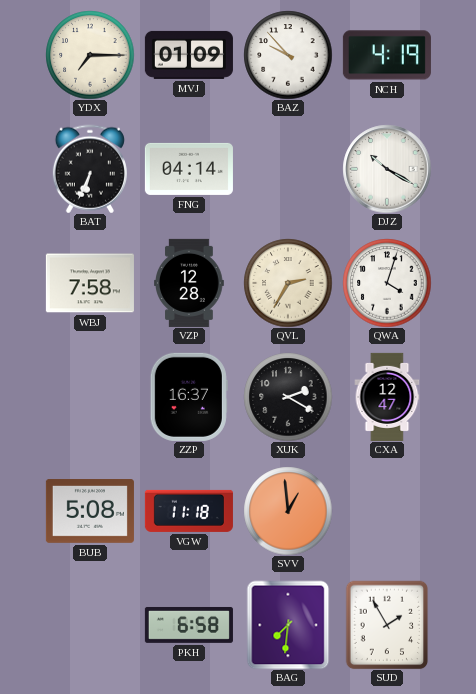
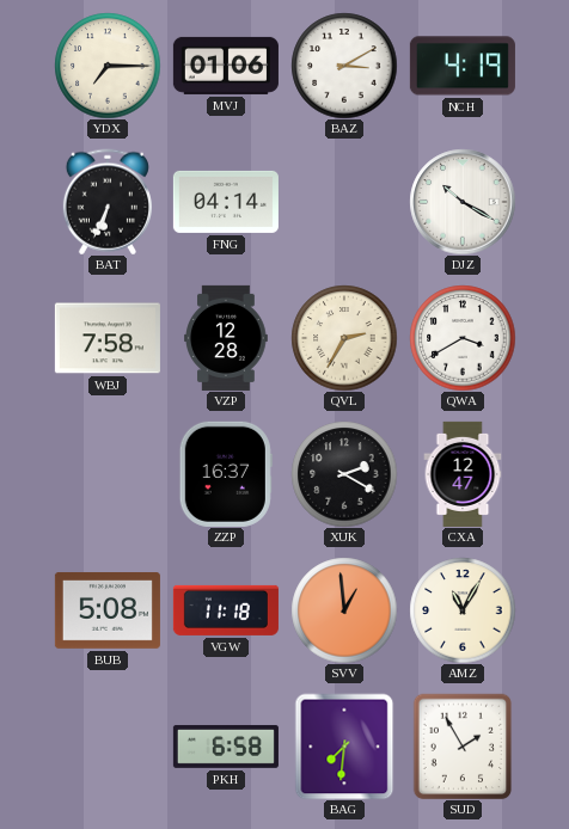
MVJ: 01:09 -> 01:06
BAZ: 9:53 -> 3:10
QWA: 4:03 -> 3:40
AMZ: none -> 11:05
